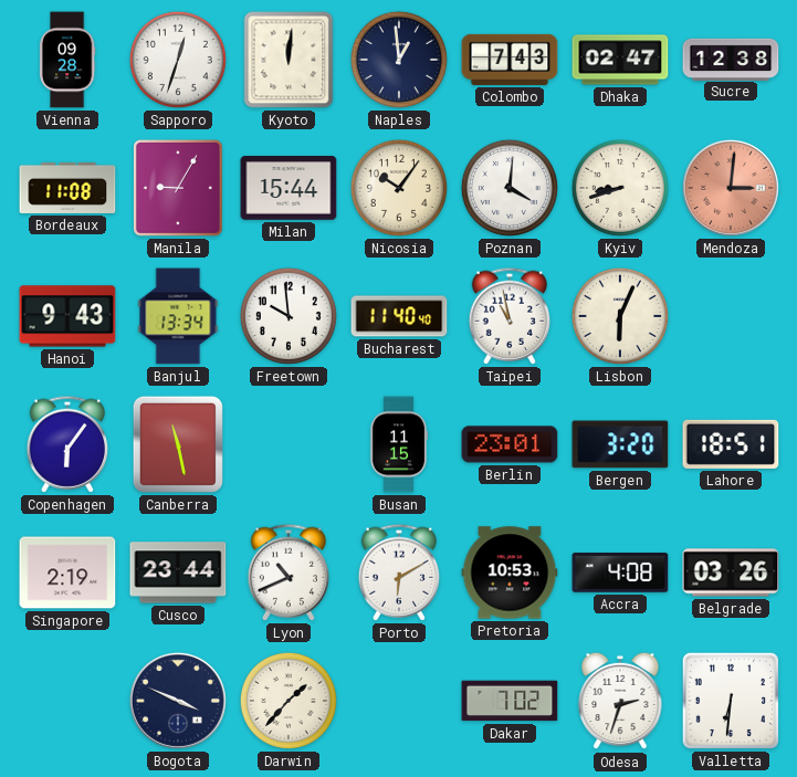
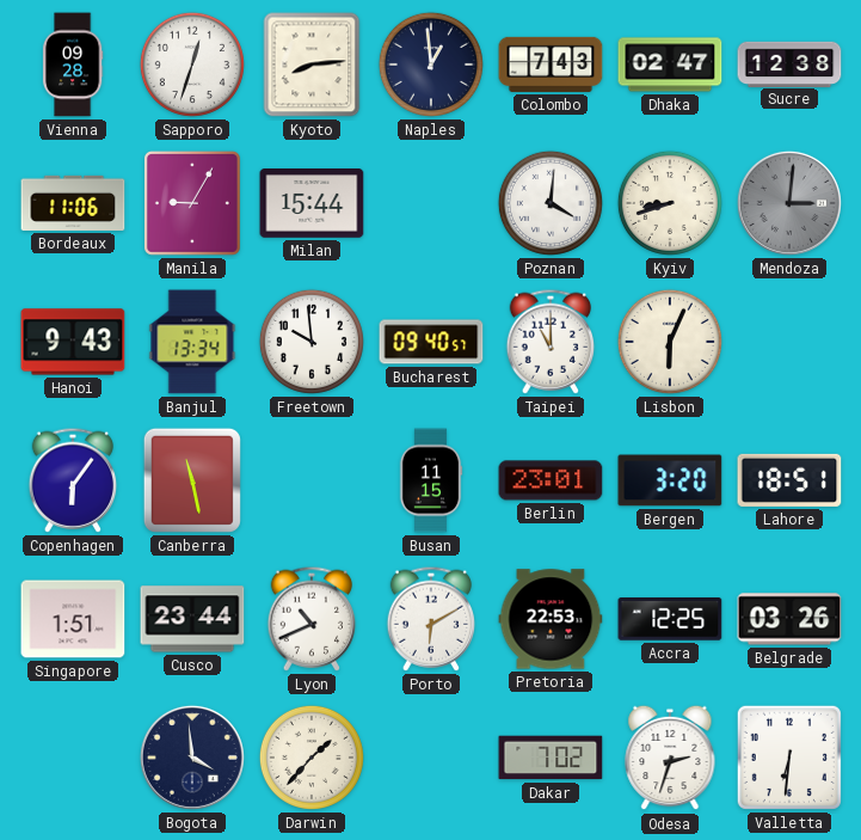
Kyoto: 12:01 -> 8:14
Bordeaux: 11:08 -> 11:06
Nicosia: 10:06 -> none
Mendoza dial: salmon -> grey
Bucharest: 11:40 -> 09:40
Taipei: 10:58 -> 11:00
Singapore: 2:19 -> 1:51
Pretoria: 10:53 -> 22:53
Accra: 4:08 -> 12:25
Bogota: 3:49 -> 3:59
